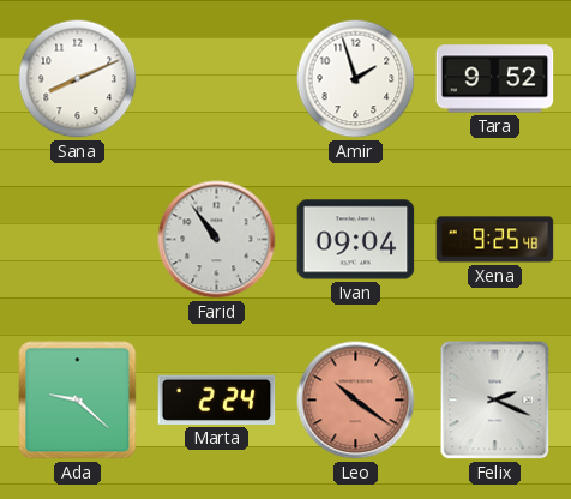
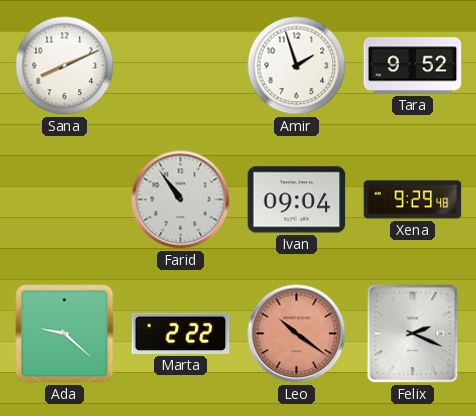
Xena: 9:25 -> 9:29
Marta: 2:24 -> 2:22
